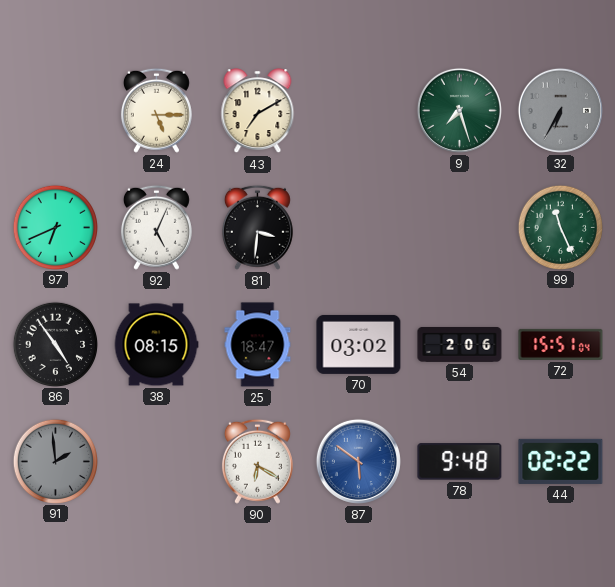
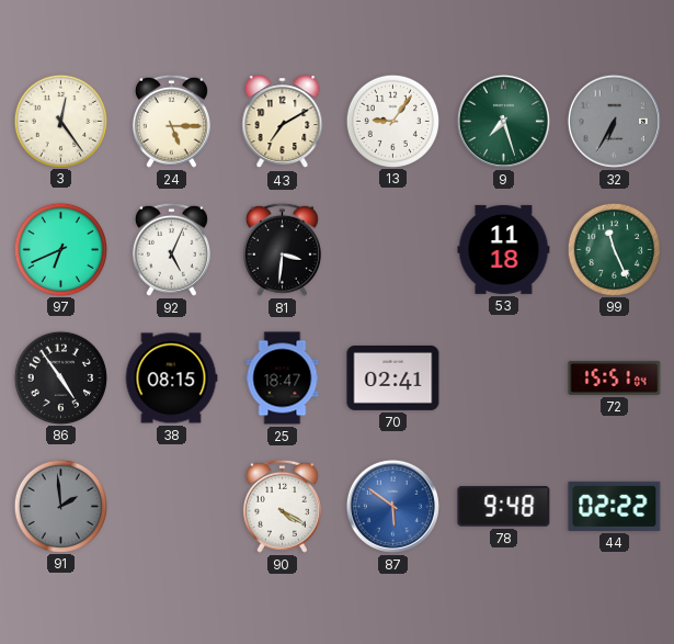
3: none -> 12:24
13: none -> 9:06
53: none -> 11:18
70: 03:02 -> 02:41
54: 2:06 -> none
90: 6:20 -> 4:20
